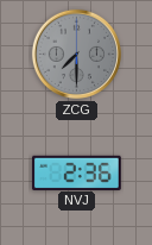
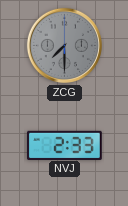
NVJ: 2:36 -> 2:33
